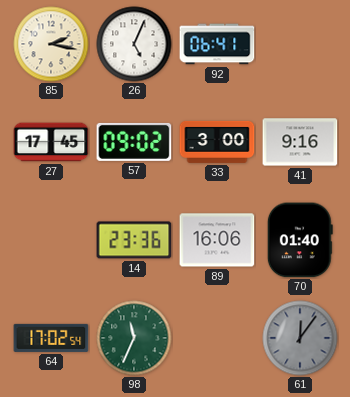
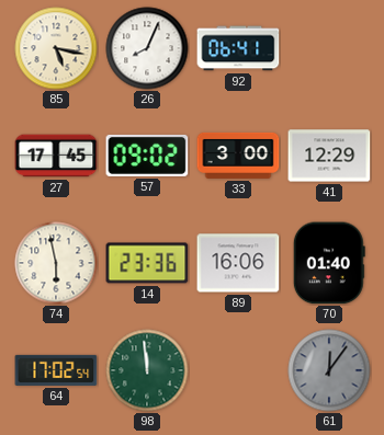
85: 2:17 -> 5:17
26: 5:04 -> 8:04
41: 9:16 -> 12:29
74: none -> 5:58
98: 11:34 -> 11:59
